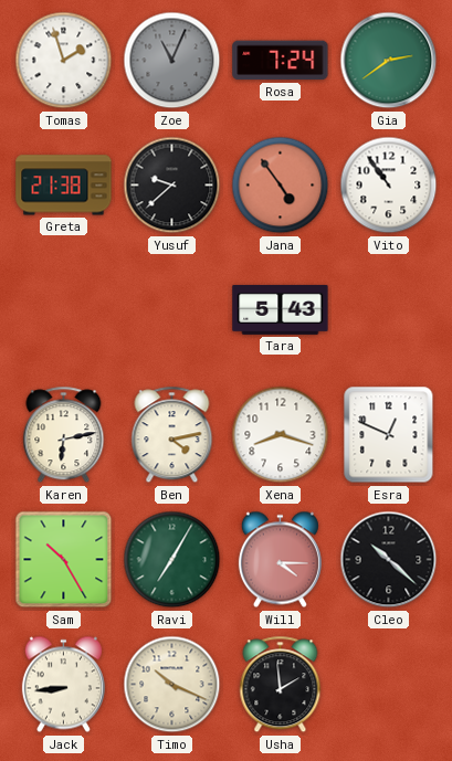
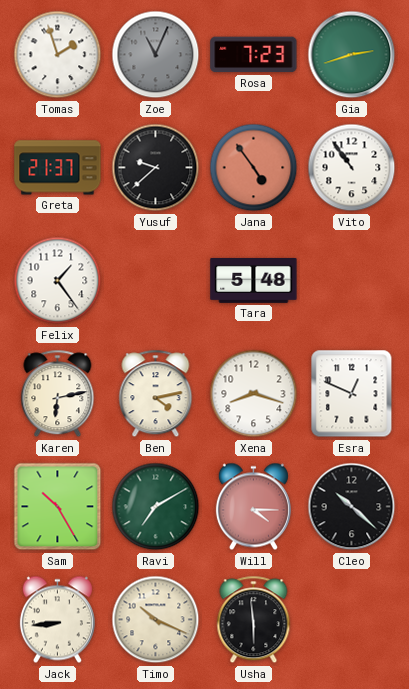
Rosa: 7:24 -> 7:23
Gia: 2:39 -> 2:42
Greta: 21:38 -> 21:37
Felix: none -> 1:24
Tara: 5:43 -> 5:48
Ravi: 7:05 -> 7:10
Usha: 1:59 -> 5:59
